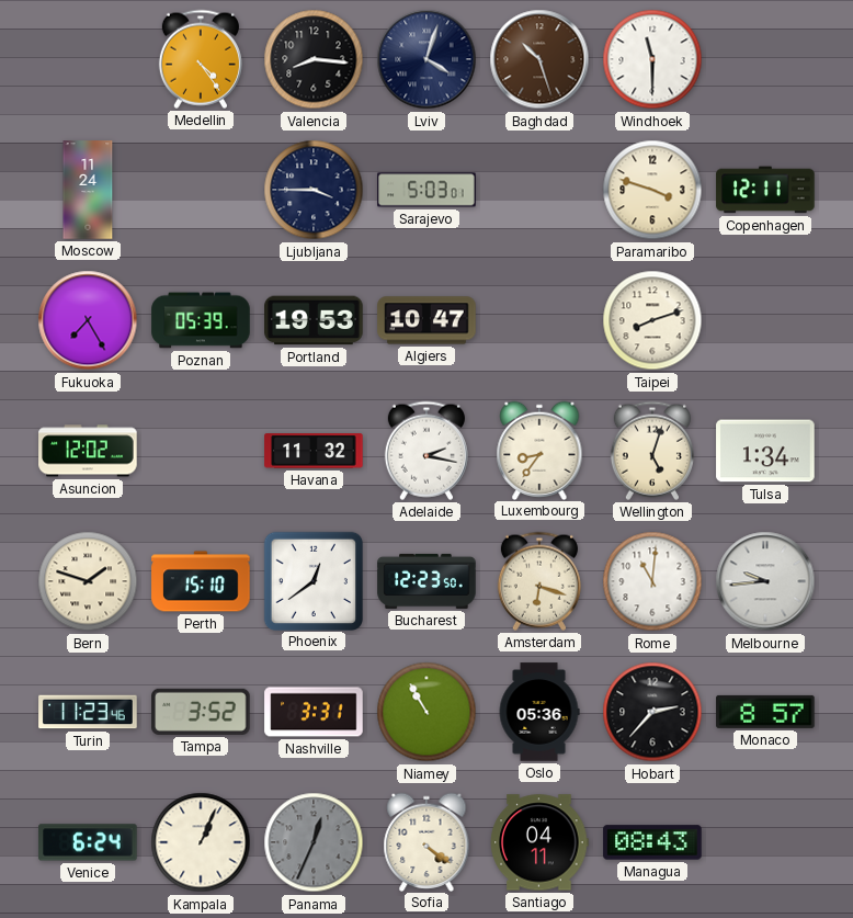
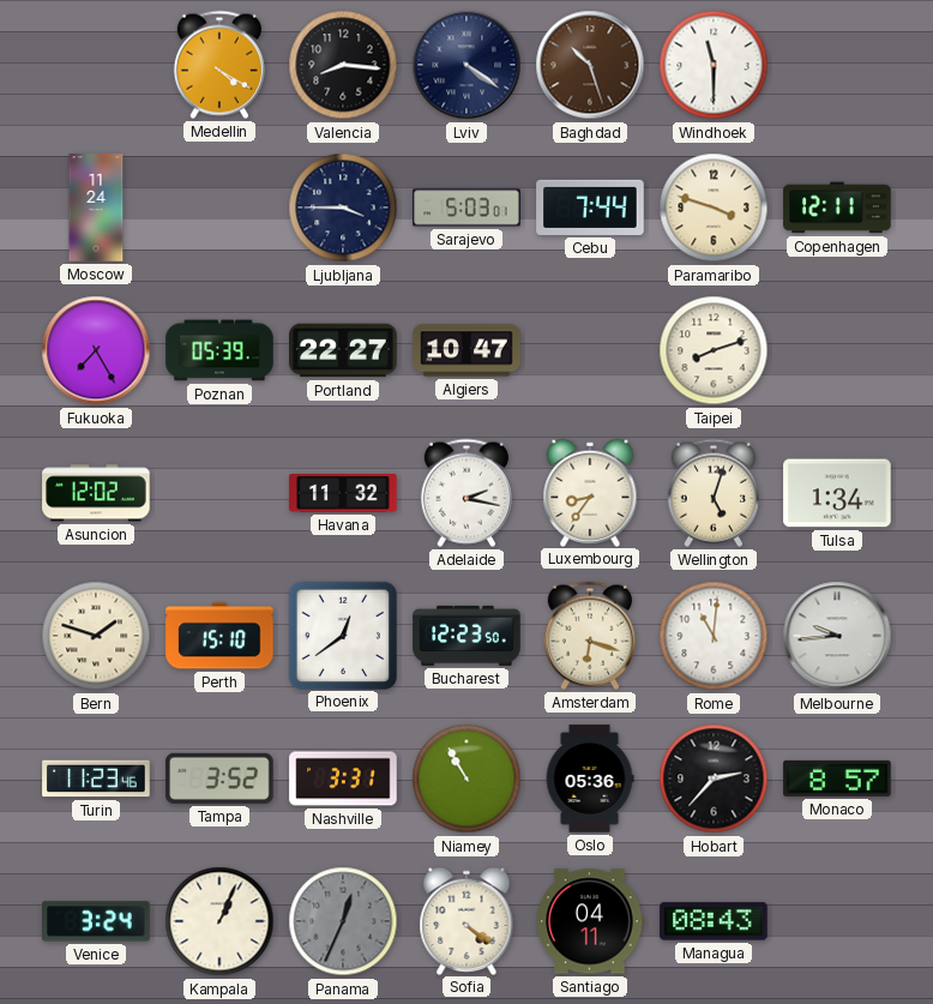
Medellin: 4:24 -> 4:20
Lviv: 4:03 -> 4:21
Cebu: none -> 7:44
Portland: 19:53 -> 22:27
Venice: 6:24 -> 3:24
